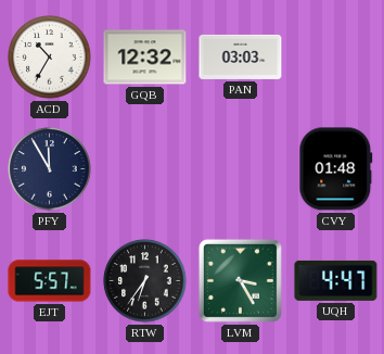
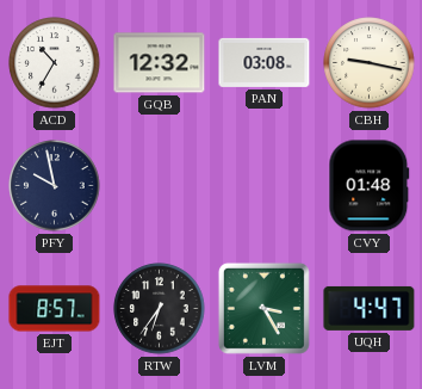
PAN: 03:03 -> 03:08
CBH: none -> 9:17
PFY: 11:55 -> 9:58
EJT: 5:57 -> 8:57
